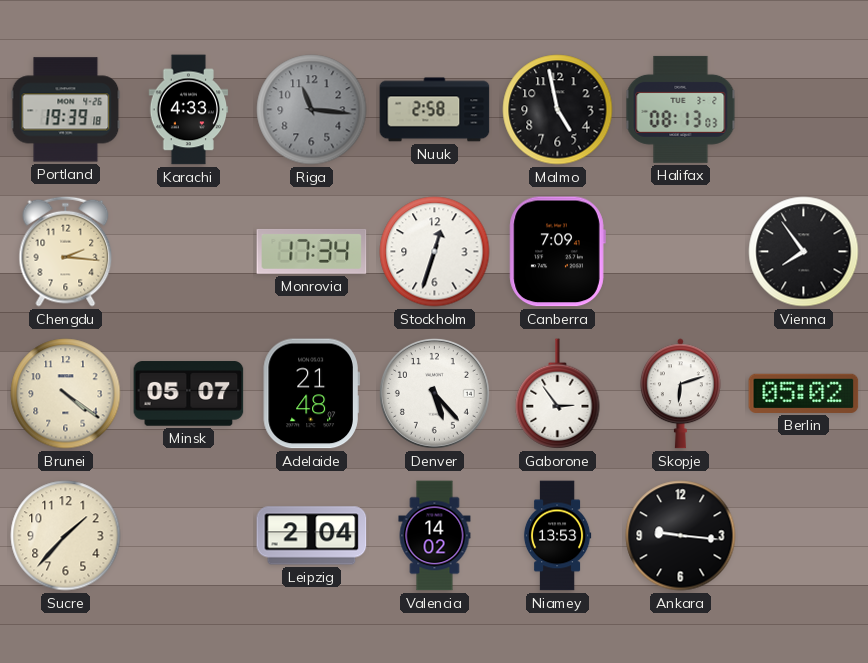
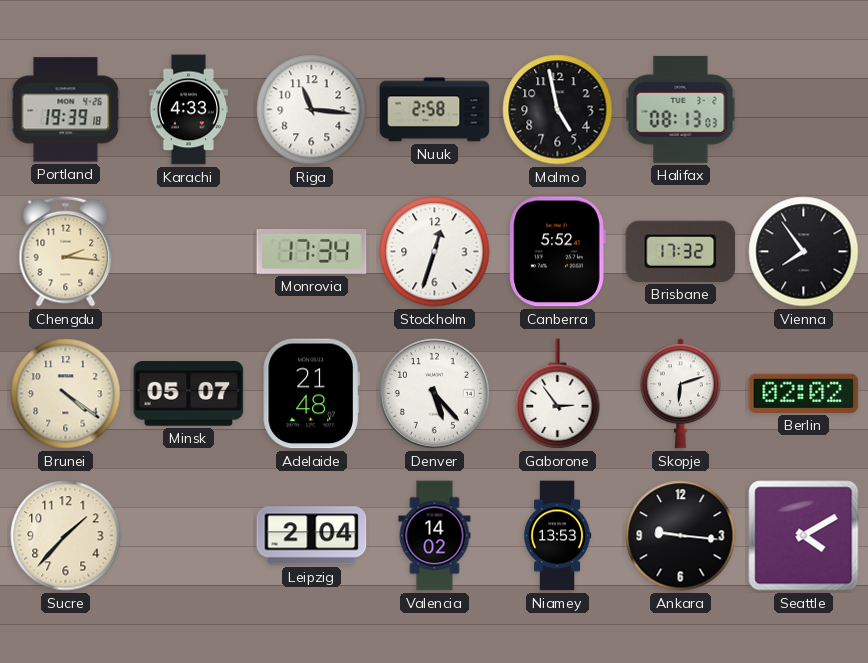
Riga dial: grey -> white
Canberra: 7:09 -> 5:52
Brisbane: none -> 17:32
Berlin: 05:02 -> 02:02
Seattle: none -> 4:10
